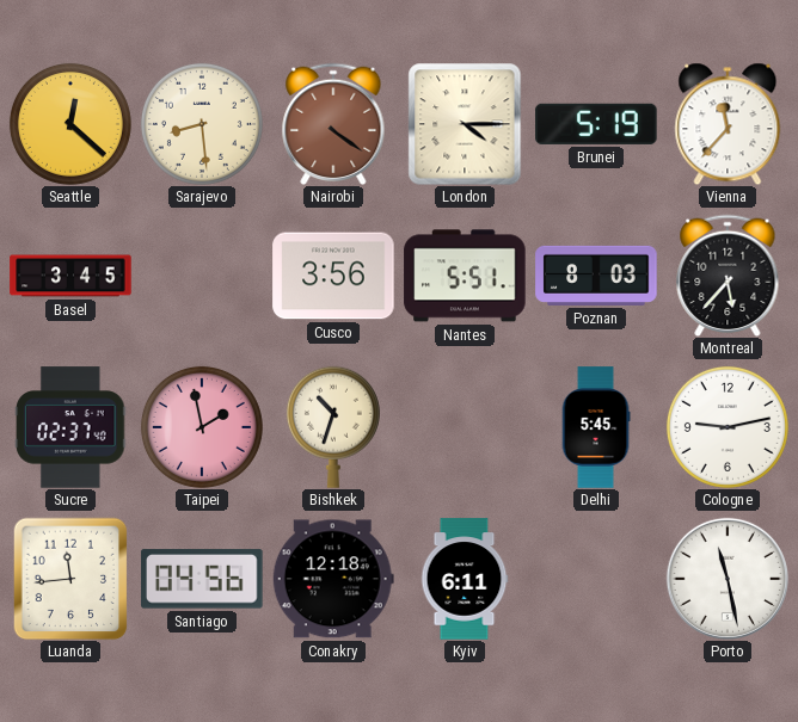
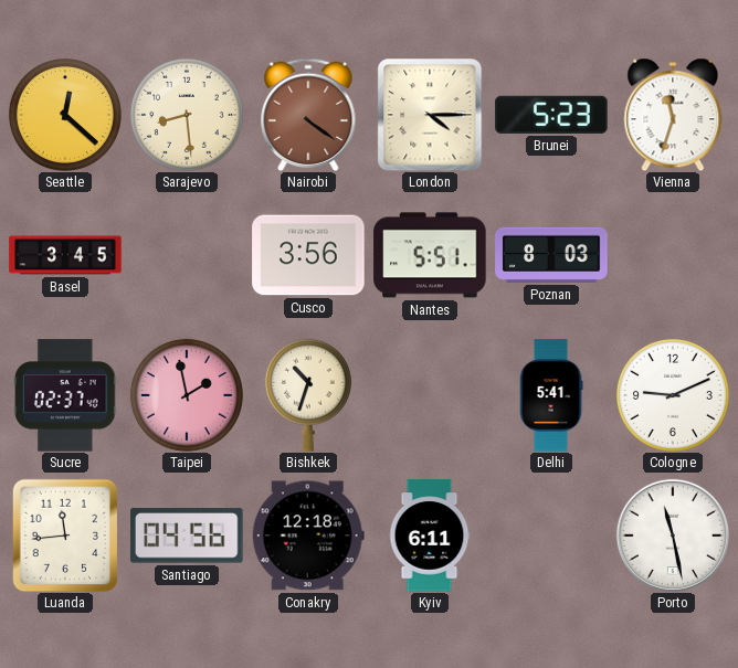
Brunei: 5:19 -> 5:23
Vienna: 11:37 -> 11:33
Montreal: 5:37 -> none
Delhi: 5:45 -> 5:41
Cologne: 9:13 -> 9:11
